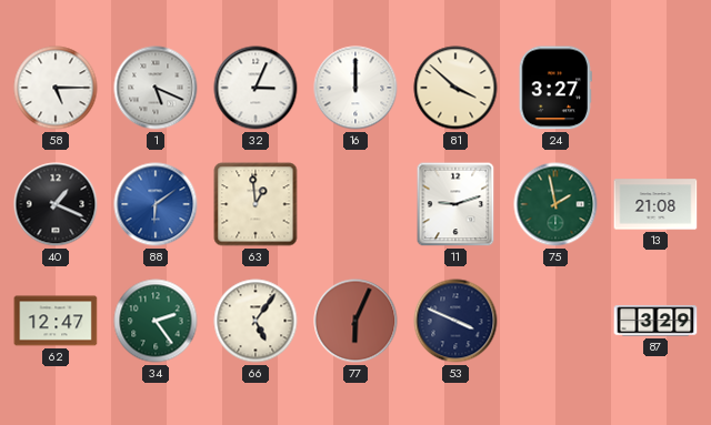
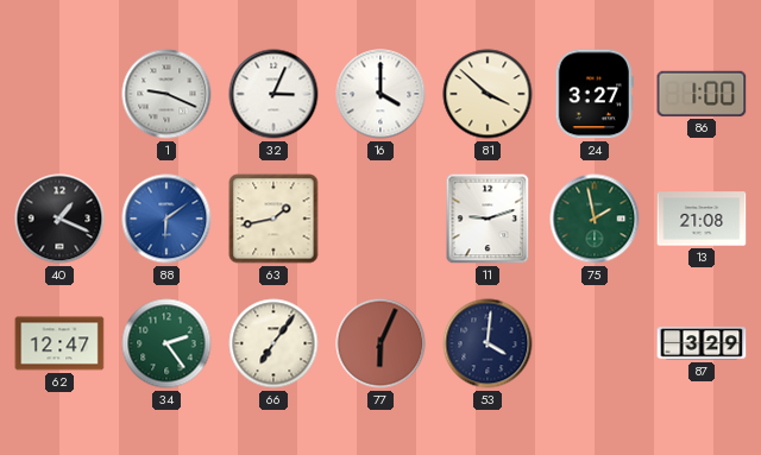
58: 5:15 -> none
1: 5:19 -> 9:19
16: 12:00 -> 4:00
86: none -> 1:00
63: 12:59 -> 1:43
66: 5:06 -> 7:06
53: 3:49 -> 4:01
